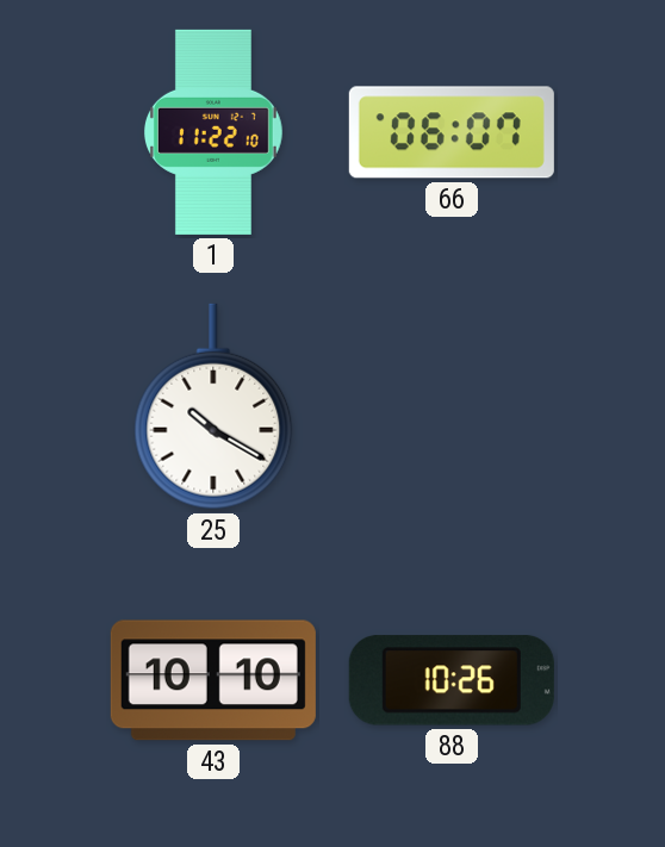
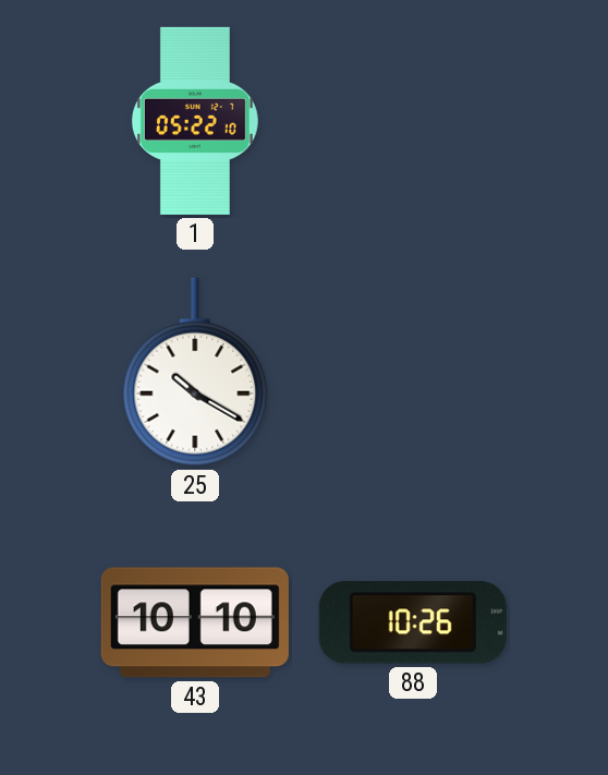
1: 11:22 -> 05:22
66: 06:07 -> none
